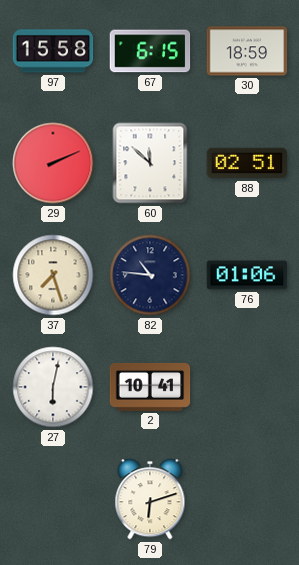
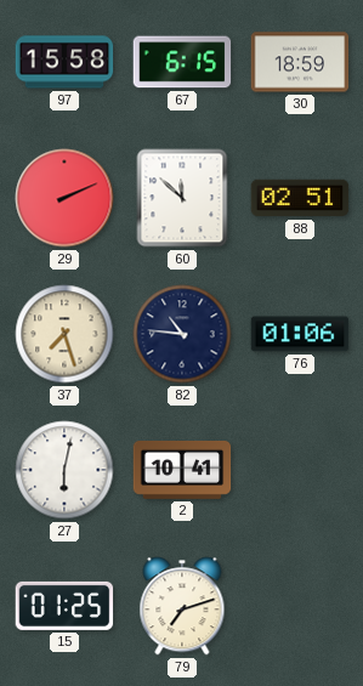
15: none -> 01:25
79: 6:12 -> 7:12
